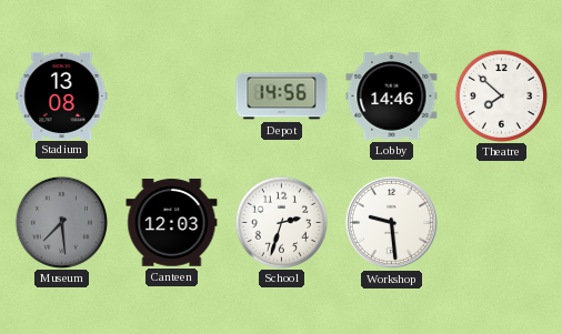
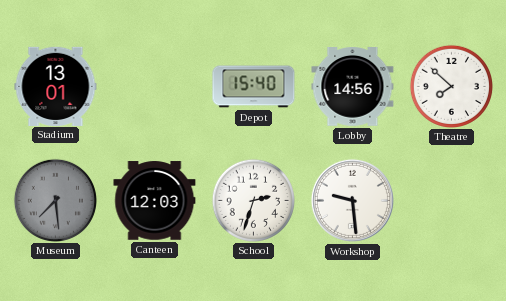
Stadium: 13:08 -> 13:01
Depot: 14:56 -> 15:40
Lobby: 14:46 -> 14:56
